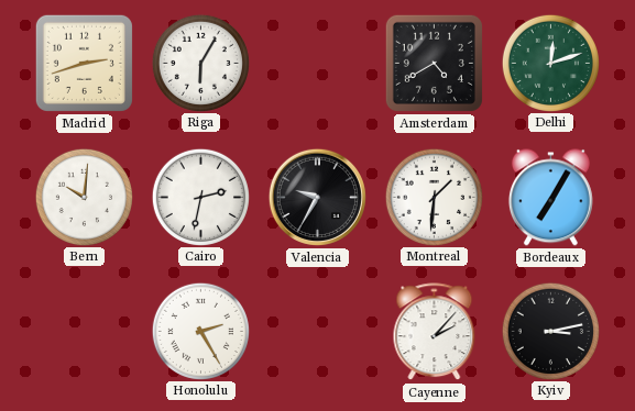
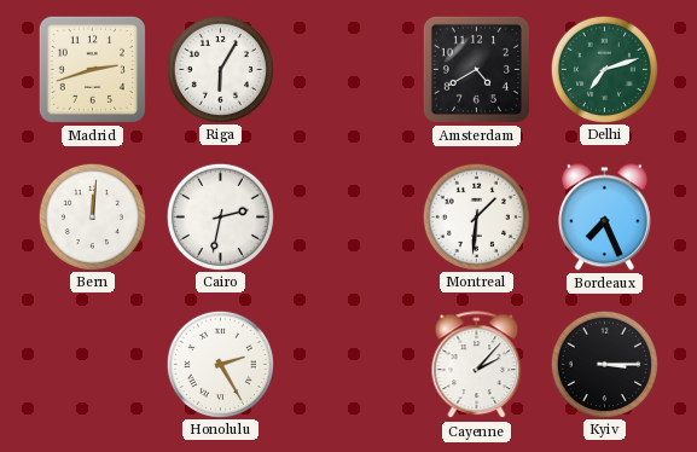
Delhi: 12:12 -> 7:12
Bern: 10:01 -> 12:01
Valencia: 9:35 -> none
Bordeaux: 7:05 -> 7:26
Kyiv: 3:13 -> 3:15
